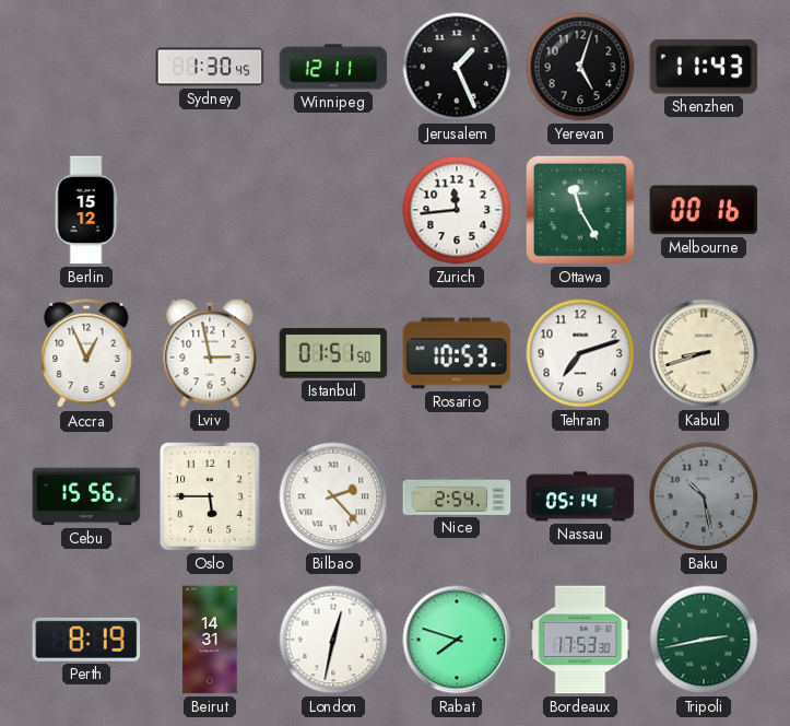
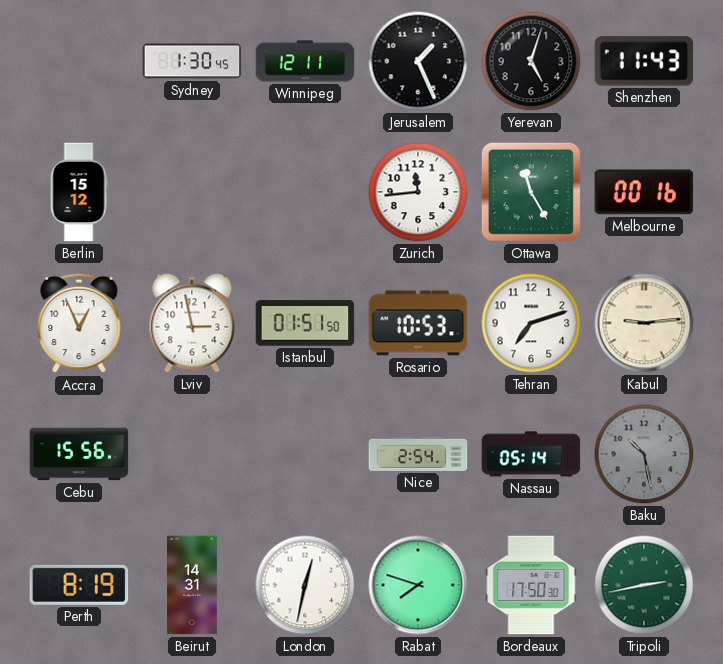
Kabul: 8:42 -> 9:14
Oslo: 5:45 -> none
Bilbao: 2:23 -> none
Bordeaux: 17:53 -> 17:50
